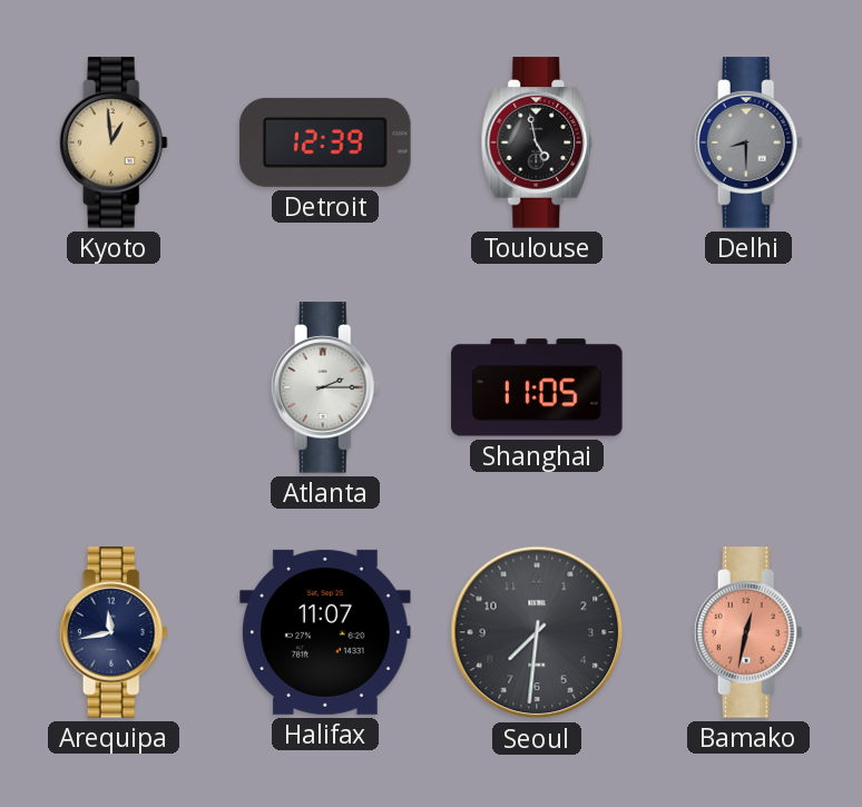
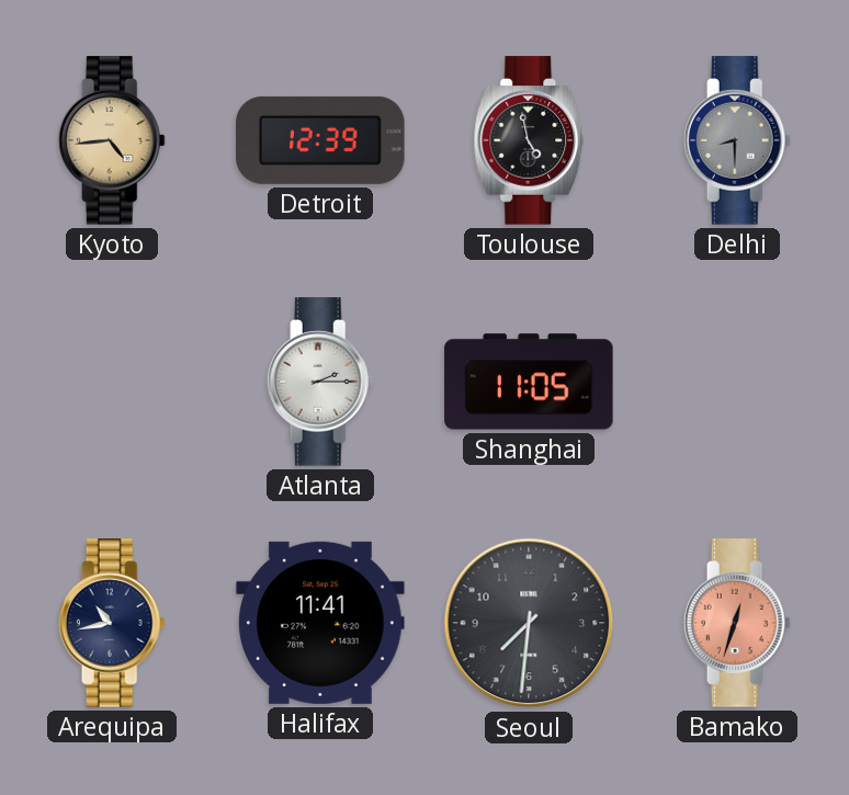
Kyoto: 12:59 -> 4:44
Arequipa: 11:43 -> 10:43
Halifax: 11:07 -> 11:41
Bamako: 12:32 -> 12:33
